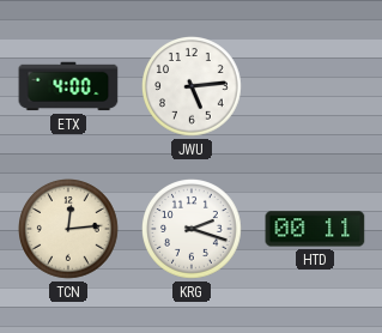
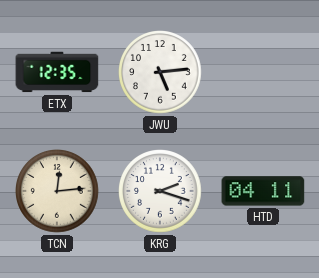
ETX: 4:00 -> 12:35
HTD: 00:11 -> 04:11
